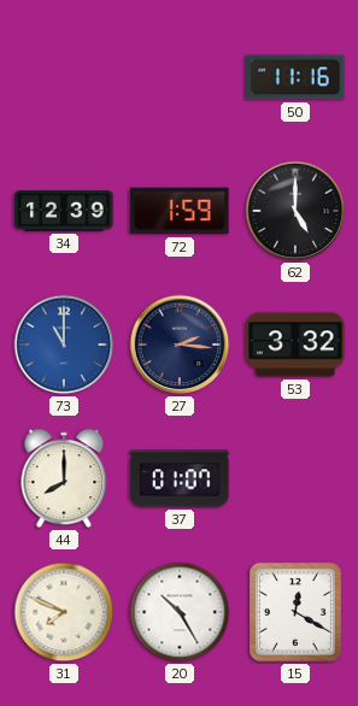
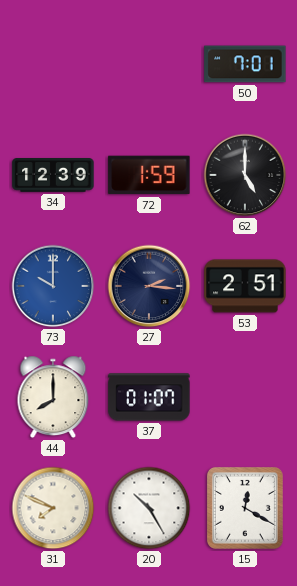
50: 11:16 -> 7:01
73: 11:00 -> 10:00
53: 3:32 -> 2:51
